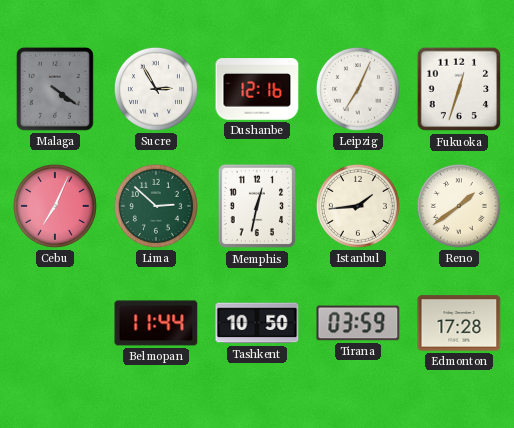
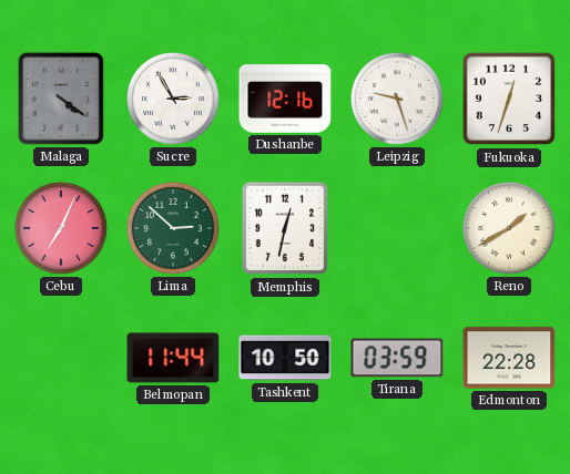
Leipzig: 7:04 -> 9:27
Istanbul: 1:44 -> none
Reno: 1:39 -> 1:40
Edmonton: 17:28 -> 22:28
